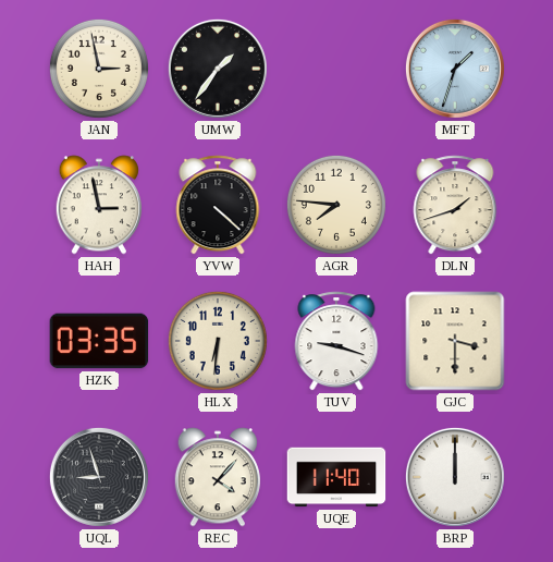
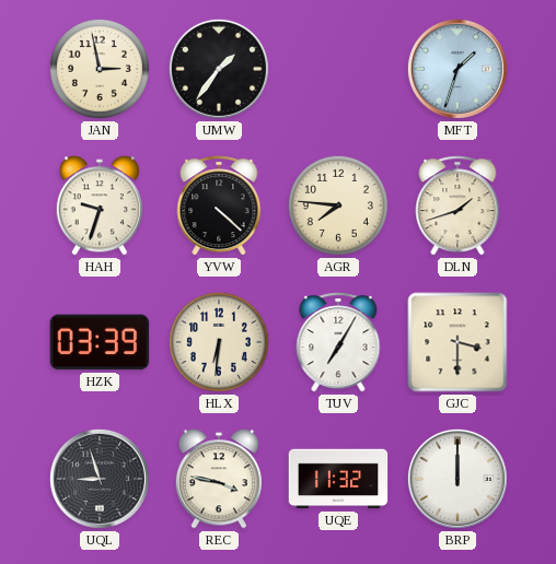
HAH: 2:58 -> 9:33
HZK: 03:35 -> 03:39
TUV: 9:18 -> 7:05
REC: 4:07 -> 3:47
UQE: 11:40 -> 11:32
